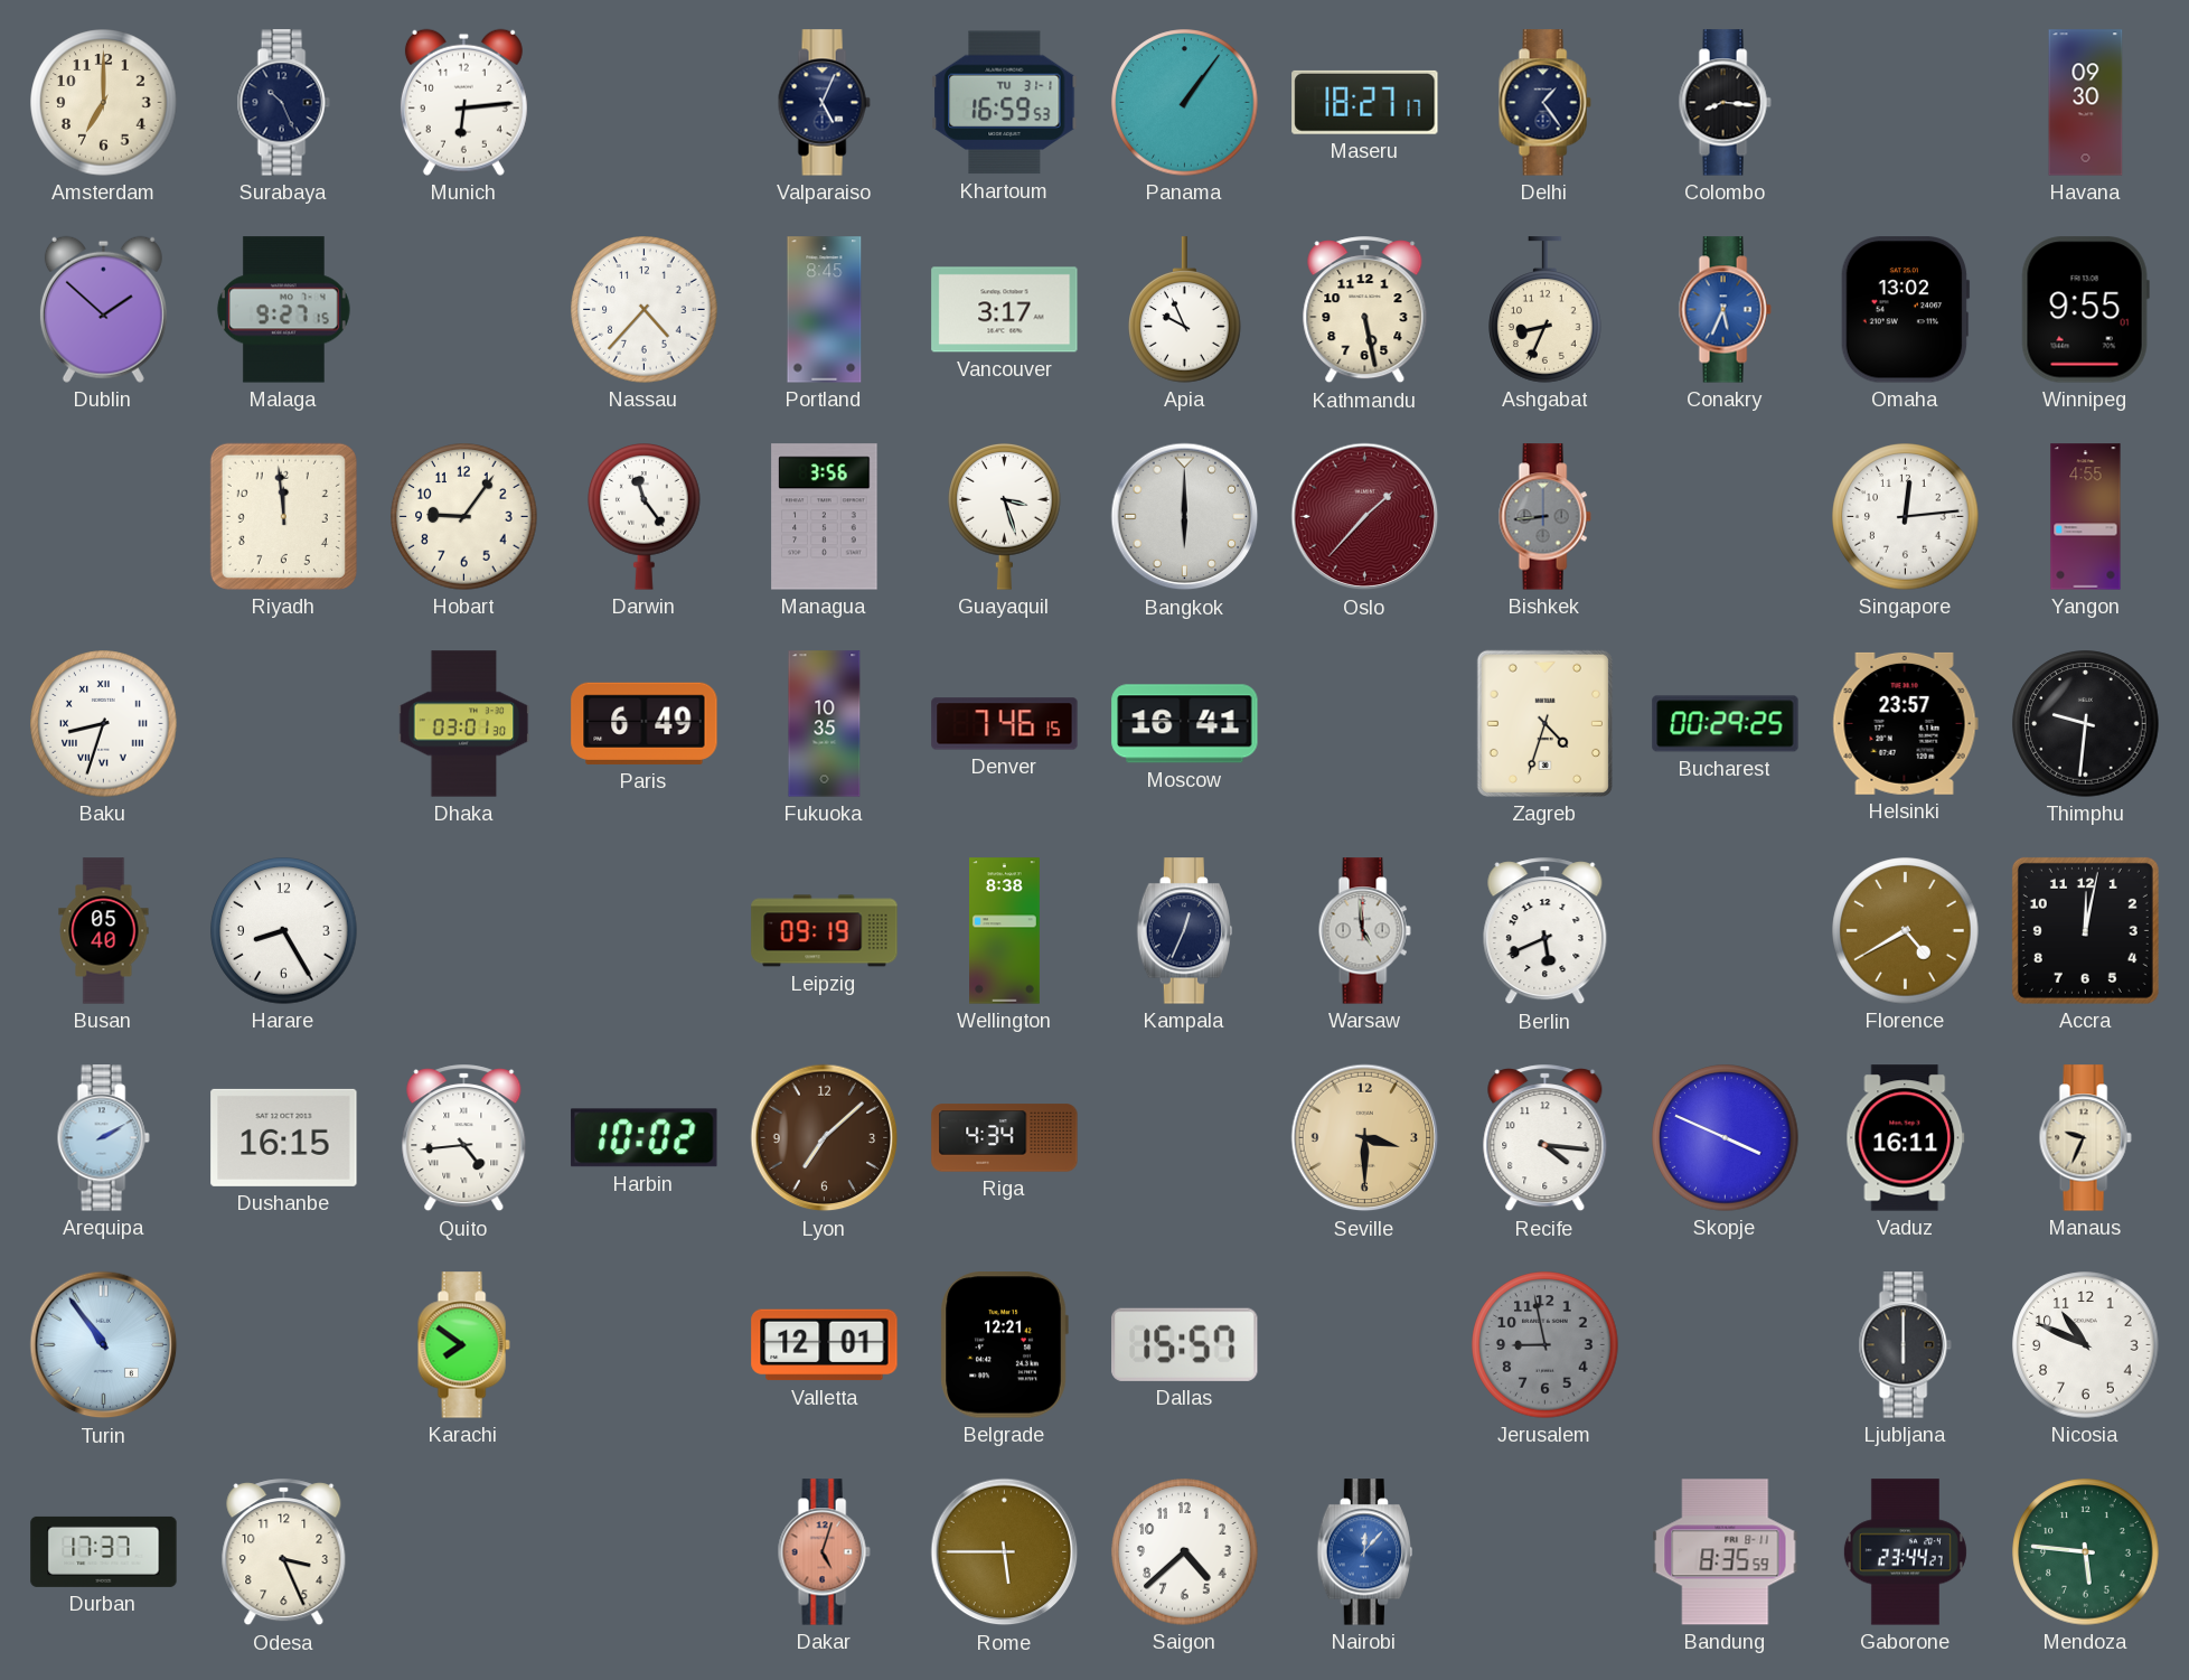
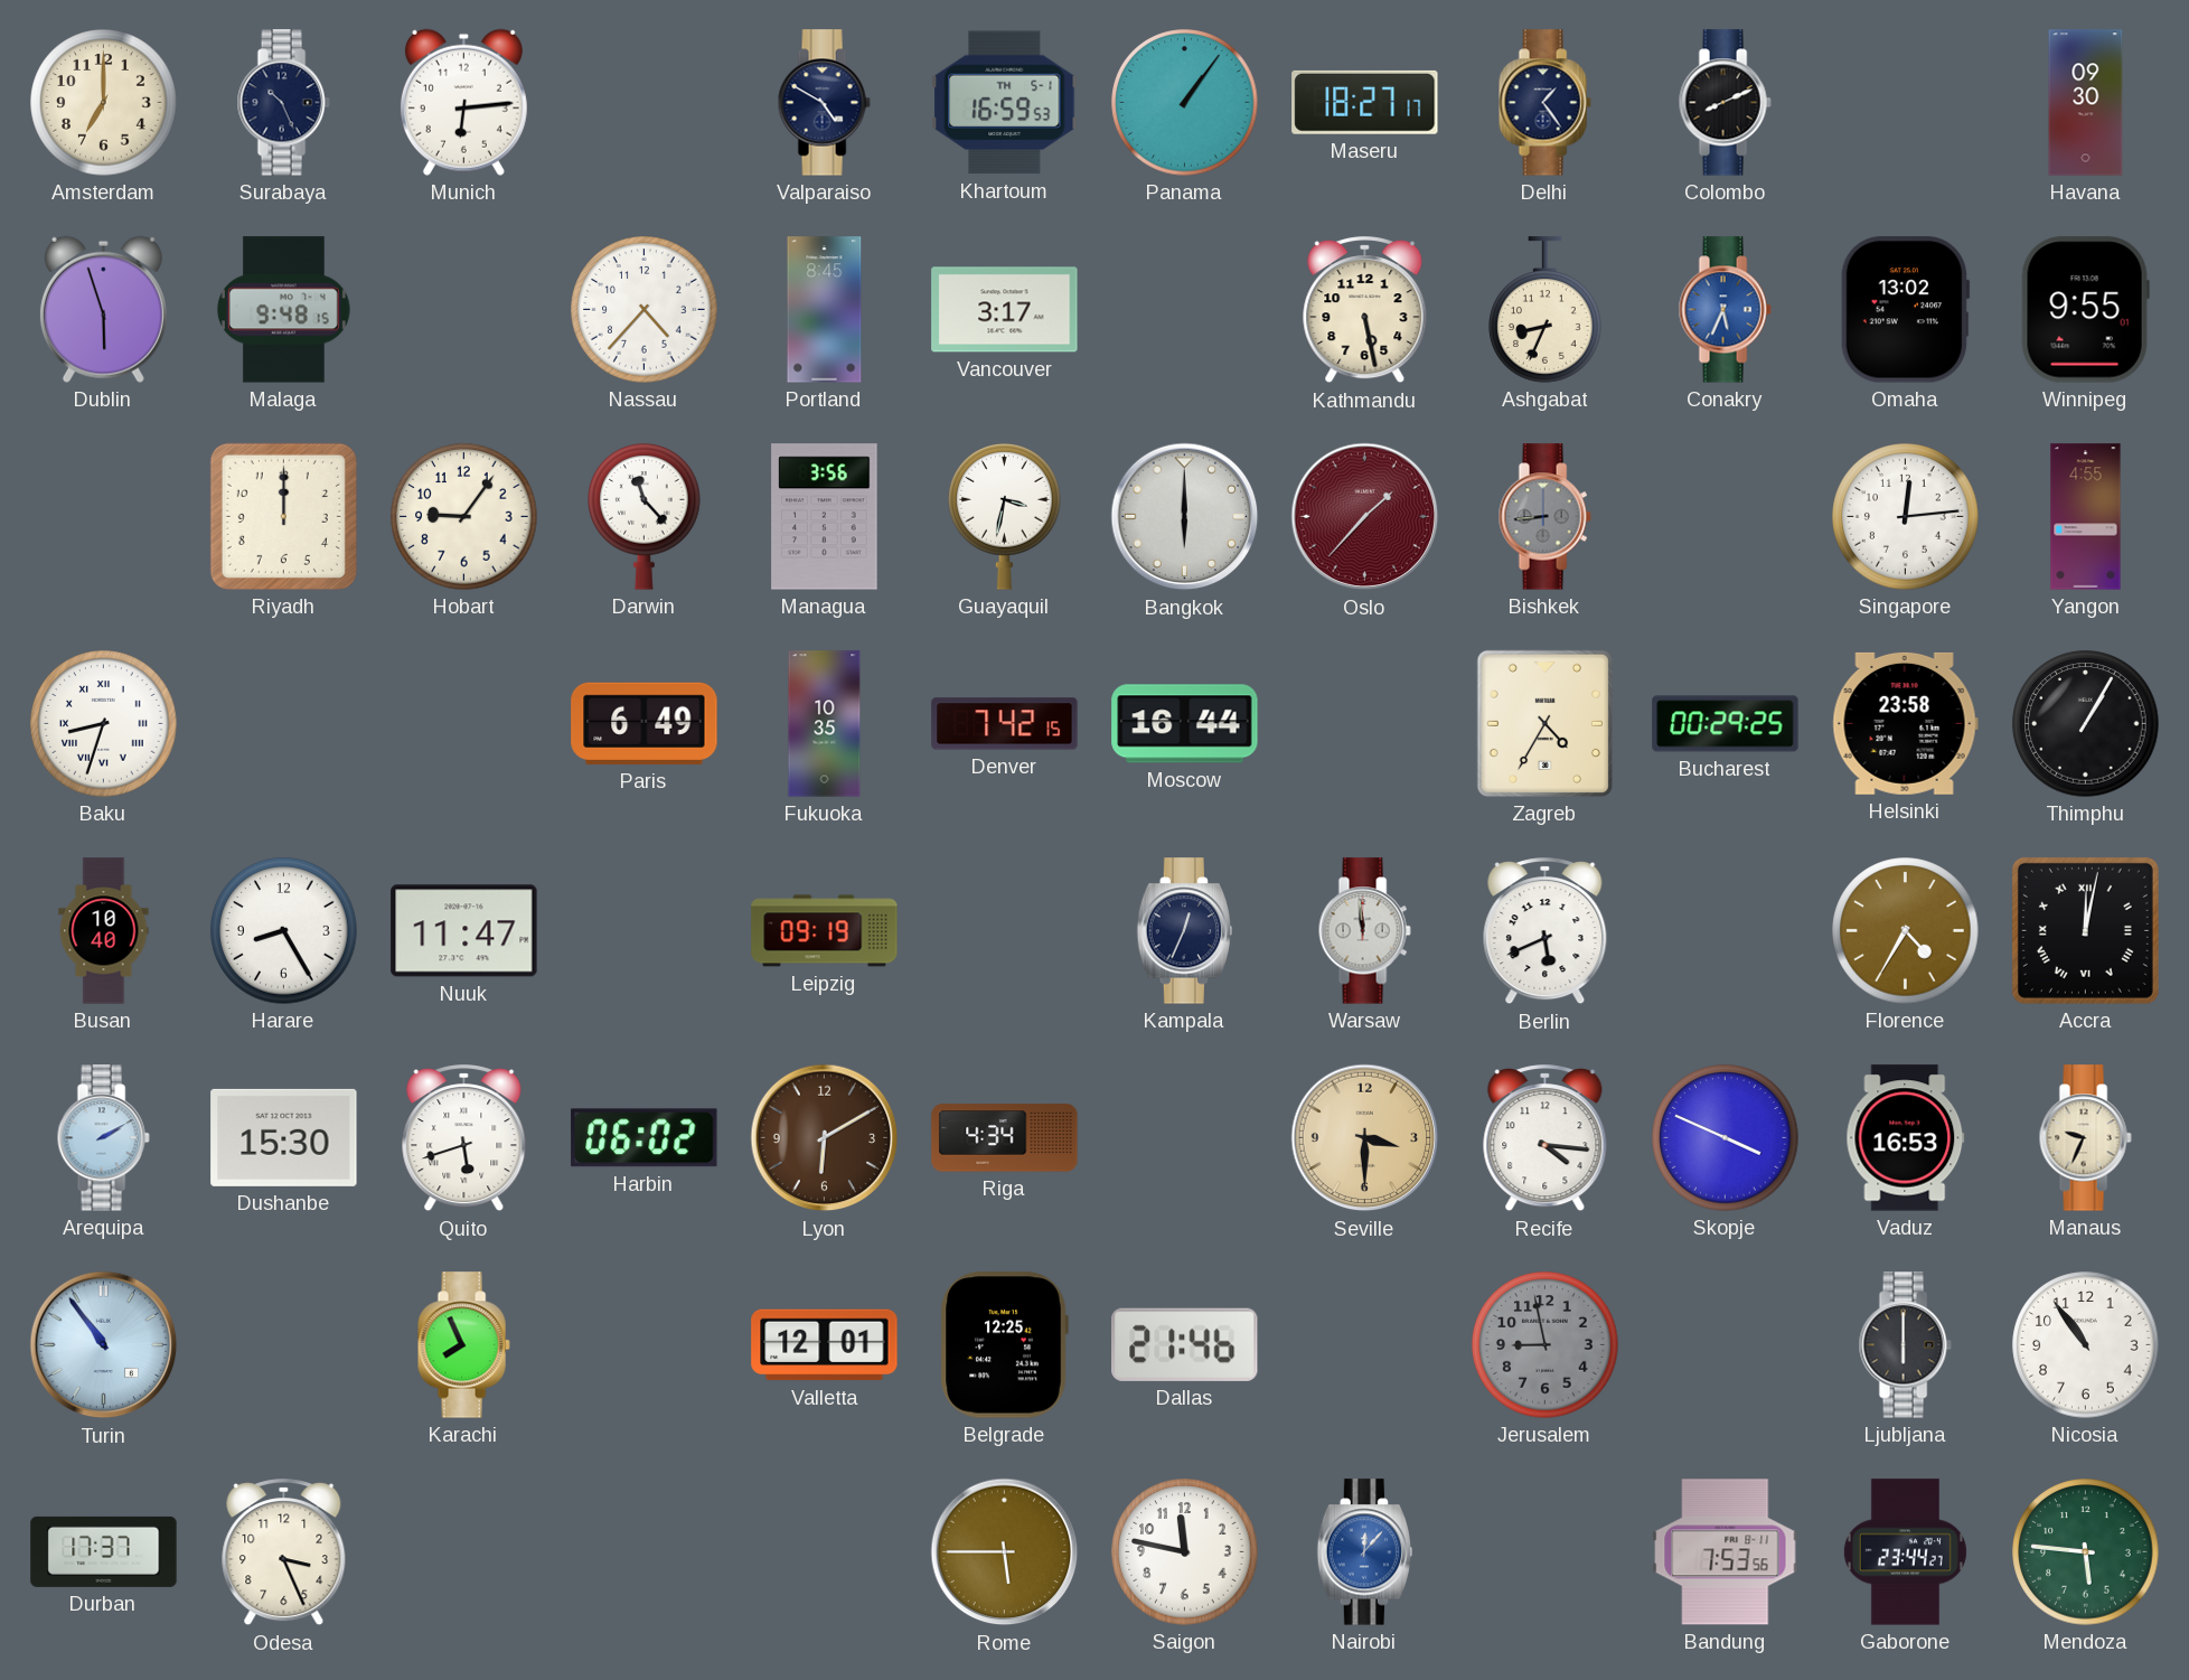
Valparaiso: 5:04 -> 4:50
Khartoum date: TU 31-1 -> TH 5-1
Colombo: 8:16 -> 8:11
Dublin: 1:52 -> 5:57
Malaga: 9:27 -> 9:48
Apia: 9:56 -> none
Riyadh: 11:59 -> 12:00
Darwin: 11:24 -> 11:23
Guayaquil: 3:27 -> 3:32
Dhaka: 03:01 -> none
Denver: 7:46 -> 7:42
Moscow: 16:41 -> 16:44
Zagreb: 4:33 -> 4:35
Helsinki: 23:57 -> 23:58
Thimphu: 9:31 -> 1:05
Busan: 05:40 -> 10:40
Nuuk: none -> 11:47
Wellington: 8:38 -> none
Warsaw: 4:59 -> 11:59
Florence: 4:40 -> 4:35
Accra numerals: Arabic -> Roman
Dushanbe: 16:15 -> 15:30
Quito: 4:44 -> 5:42
Harbin: 10:02 -> 06:02
Lyon: 7:08 -> 6:10
Vaduz: 16:11 -> 16:53
Karachi: 7:51 -> 7:56
Belgrade: 12:21 -> 12:25
Dallas: 15:57 -> 21:46
Nicosia: 10:49 -> 10:54
Dakar: 5:03 -> none
Saigon: 4:38 -> 11:47
Bandung: 8:35 -> 7:53
